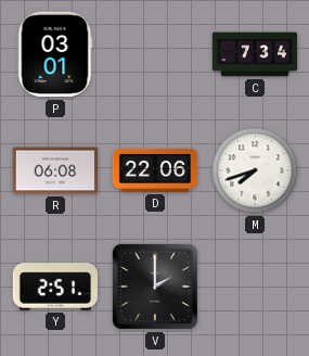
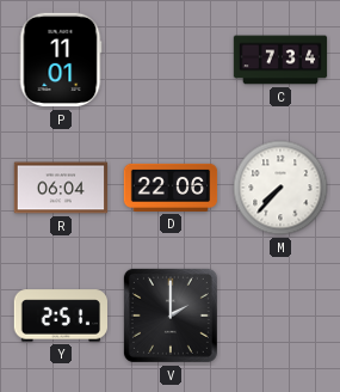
P: 03:01 -> 11:01
R: 06:08 -> 06:04
M: 7:42 -> 7:37
